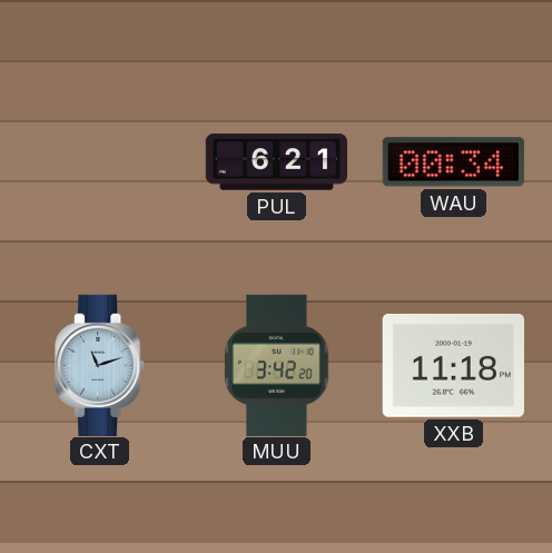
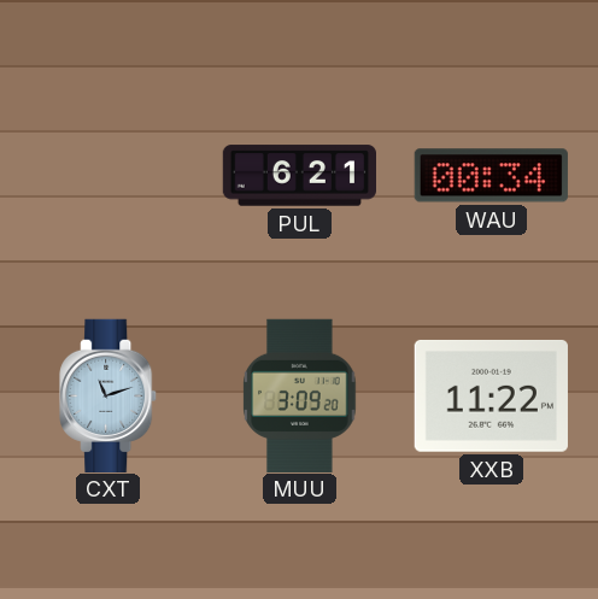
MUU: 3:42 -> 3:09
XXB: 11:18 -> 11:22
